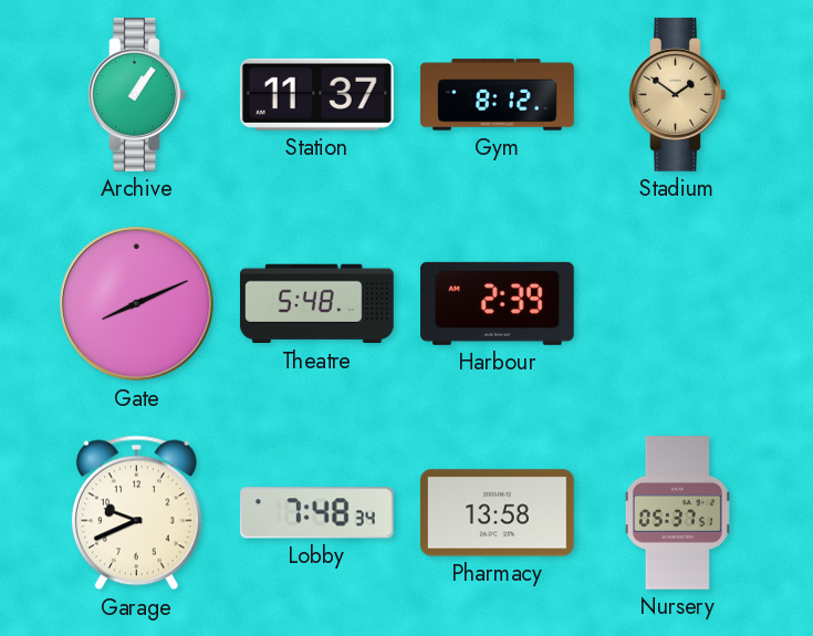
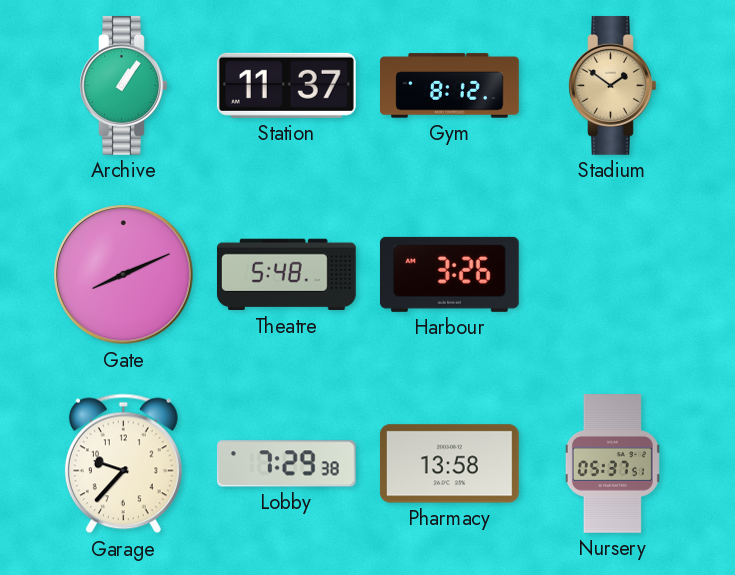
Harbour: 2:39 -> 3:26
Garage: 9:41 -> 9:37
Lobby: 7:48 -> 7:29
